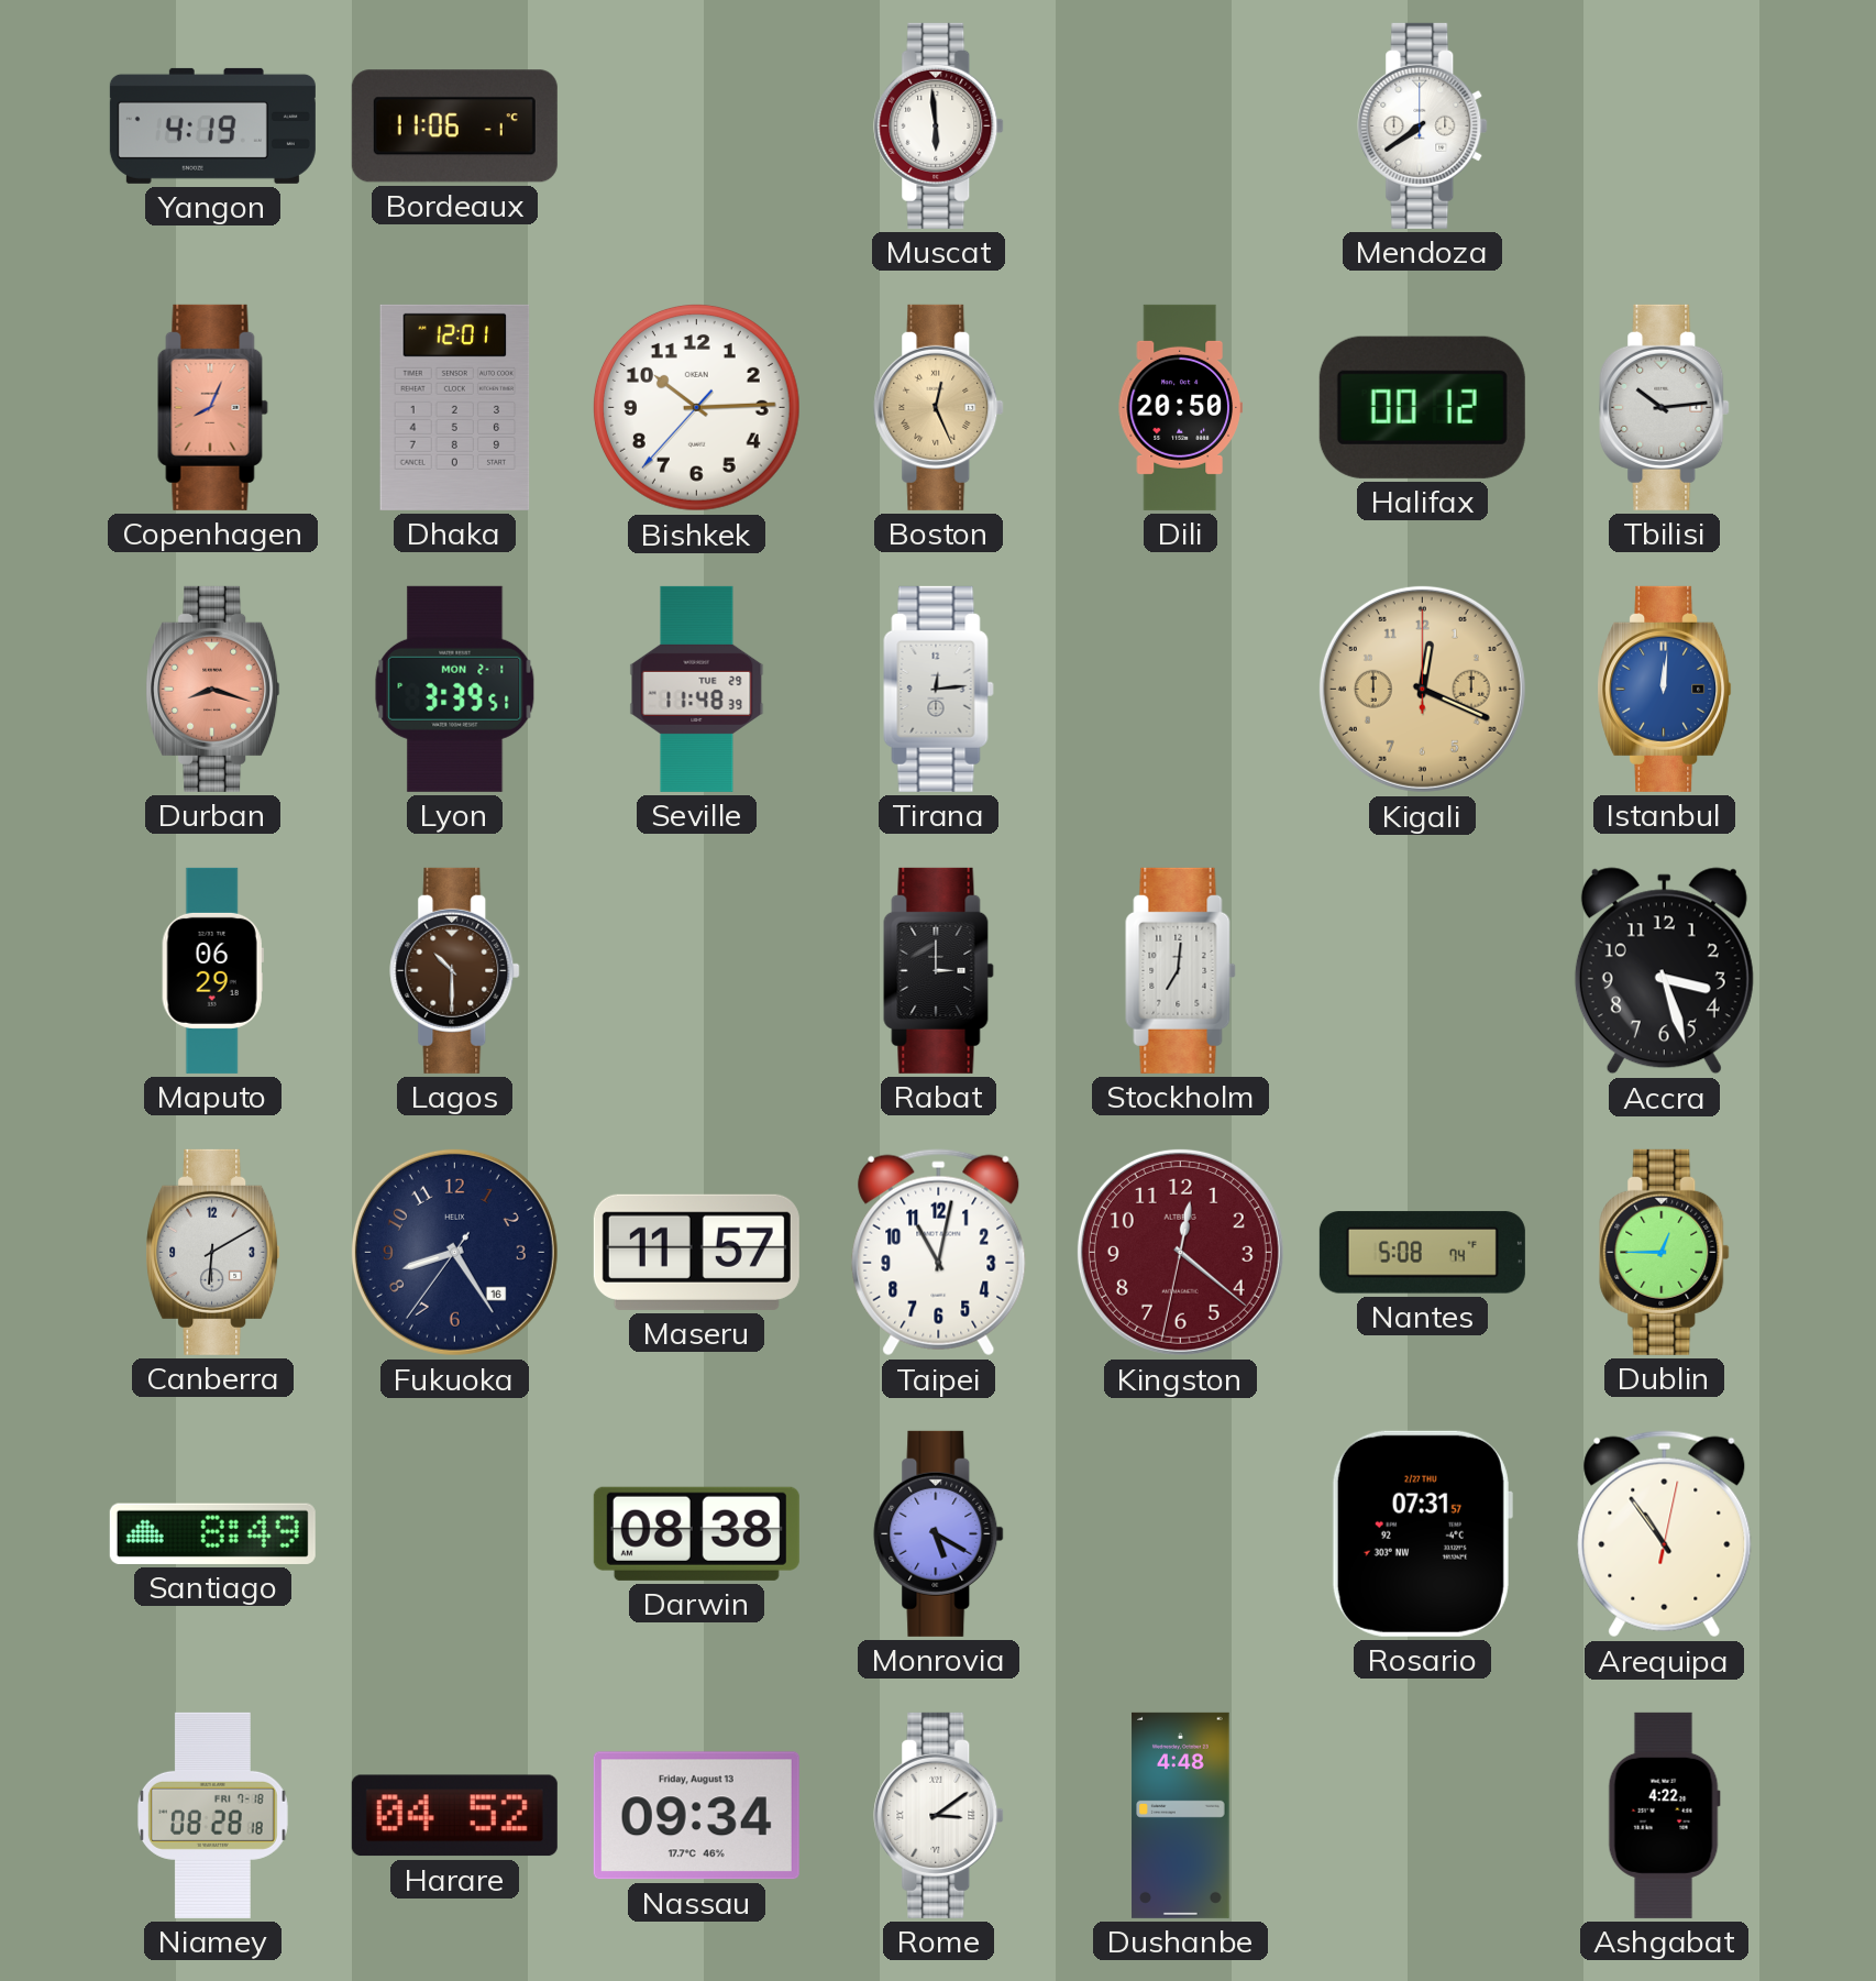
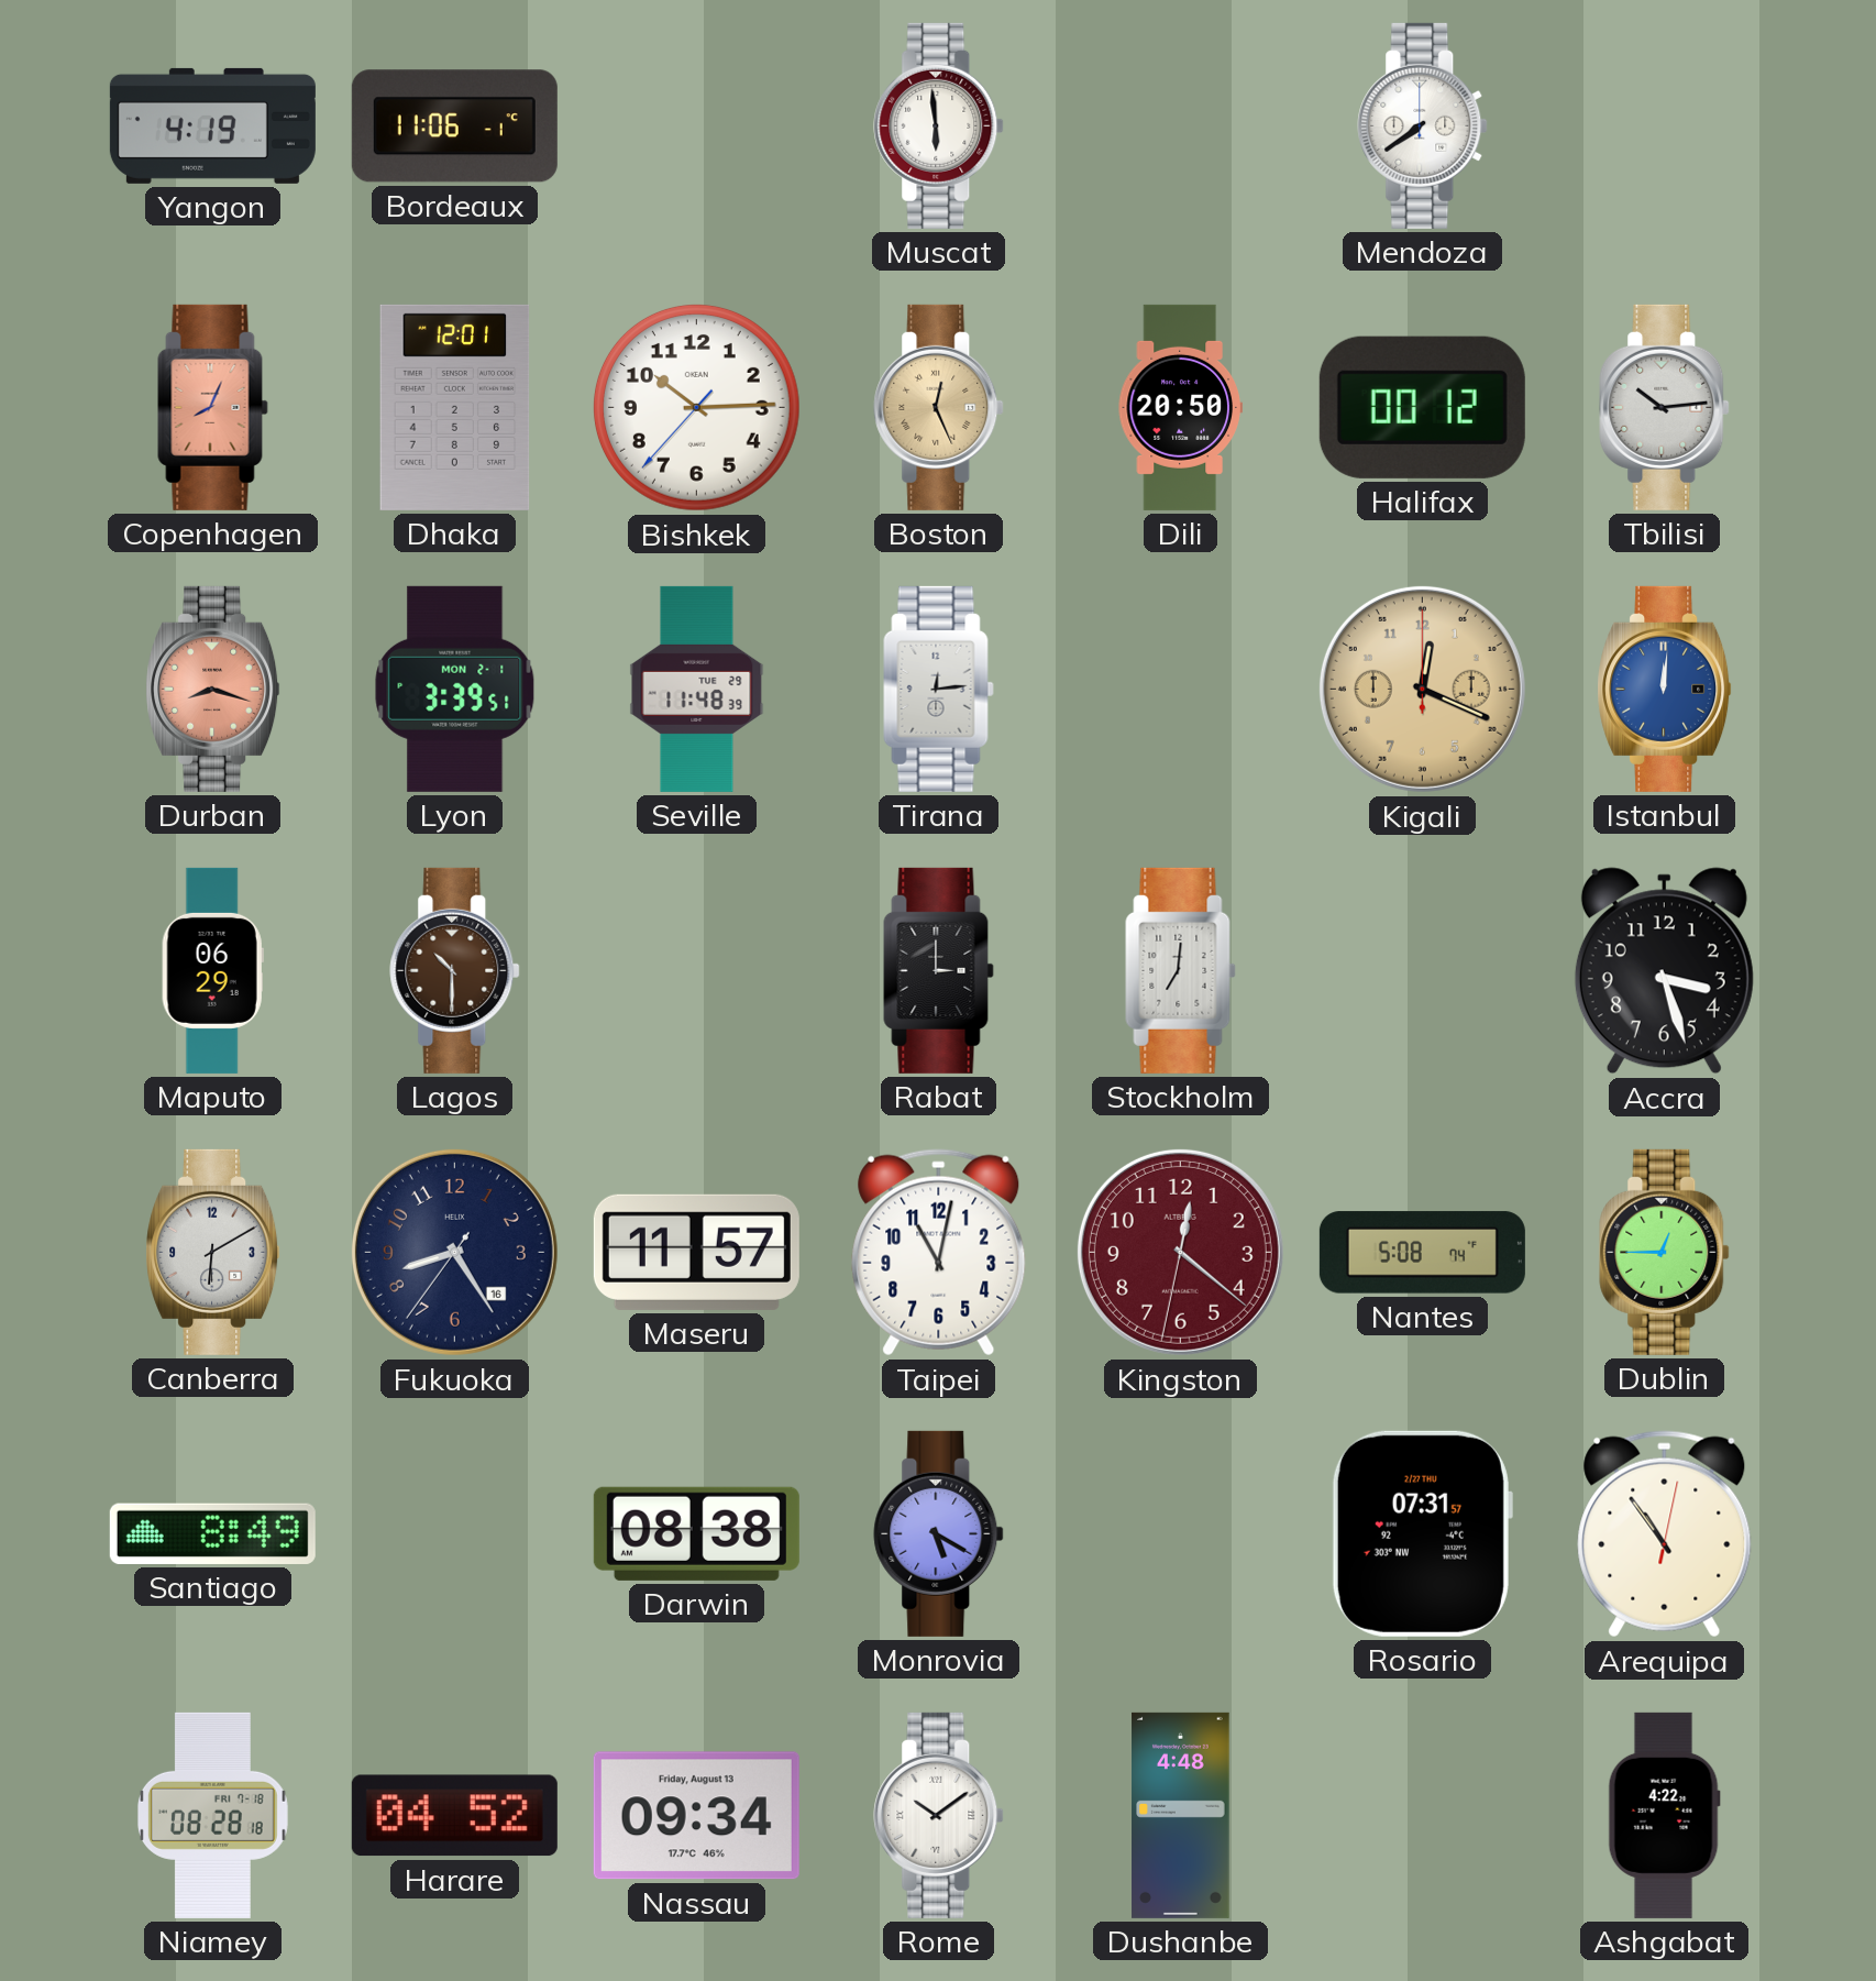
Rome: 3:09 -> 10:09
